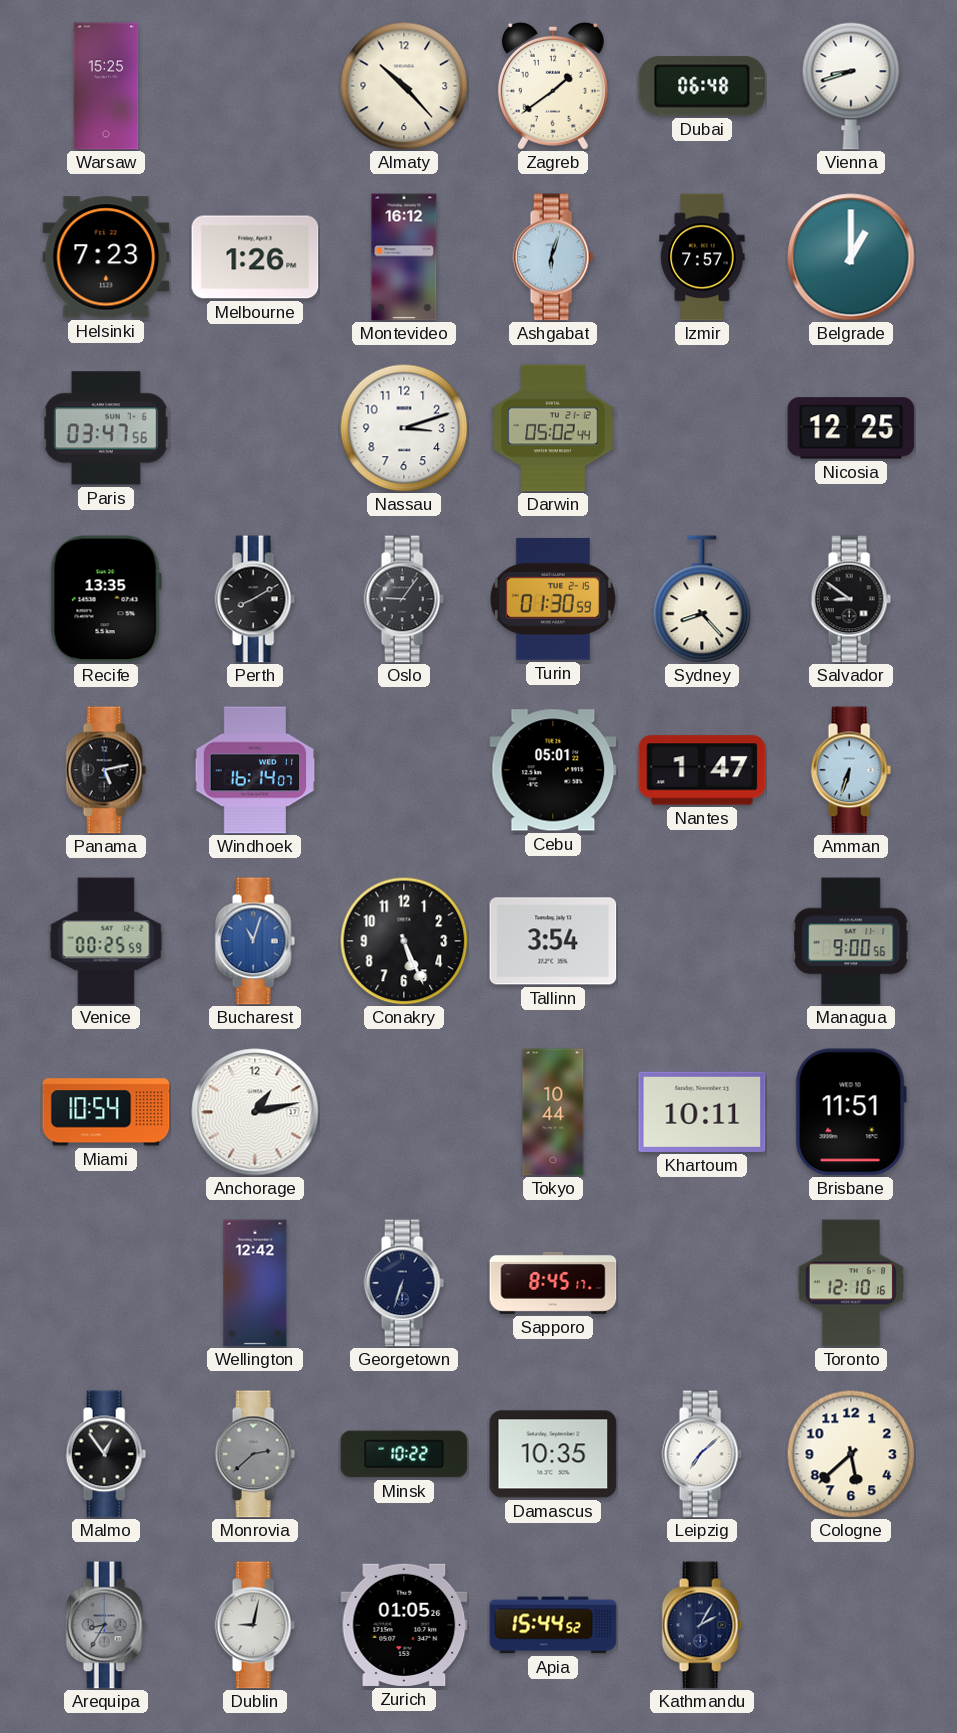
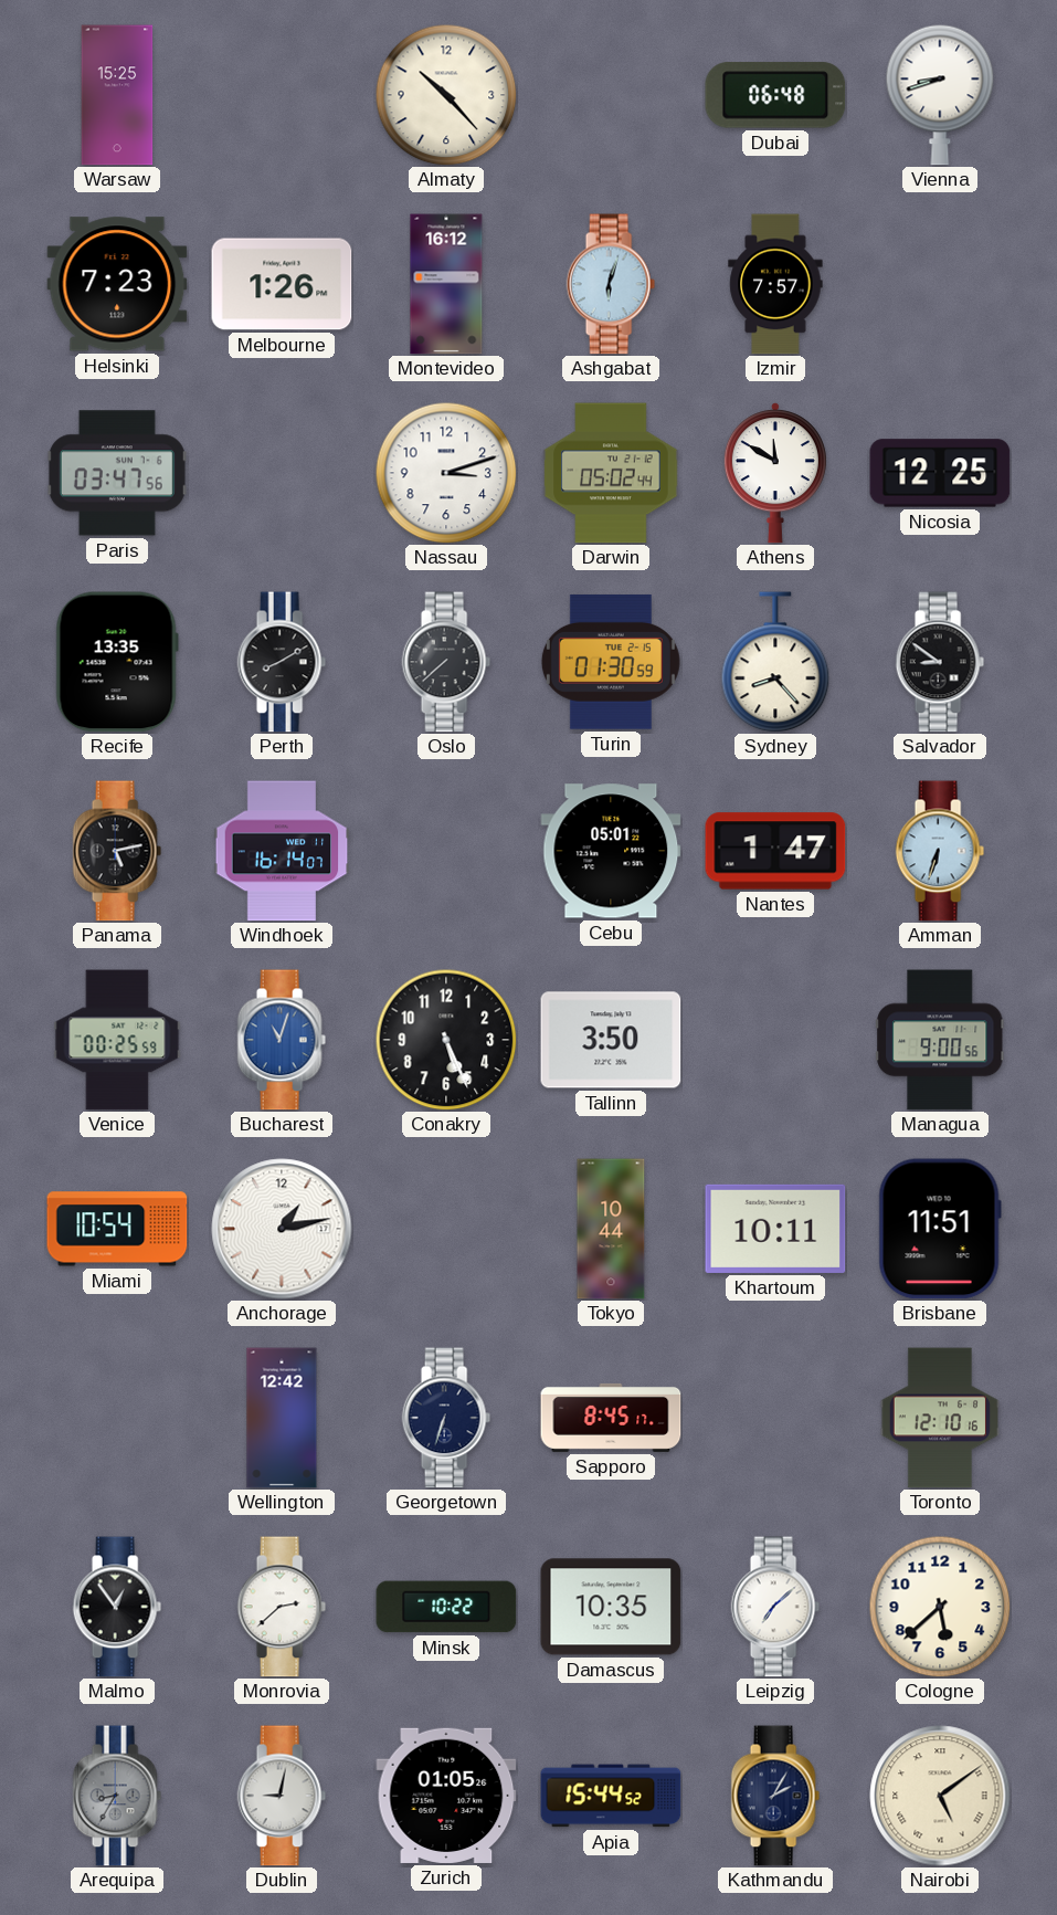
Zagreb: 1:39 -> none
Belgrade: 1:00 -> none
Athens: none -> 11:50
Oslo: 9:06 -> 7:38
Tallinn: 3:54 -> 3:50
Monrovia dial: grey -> white
Nairobi: none -> 5:09
